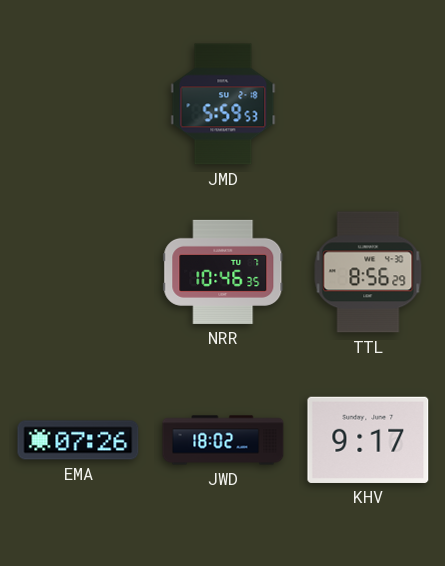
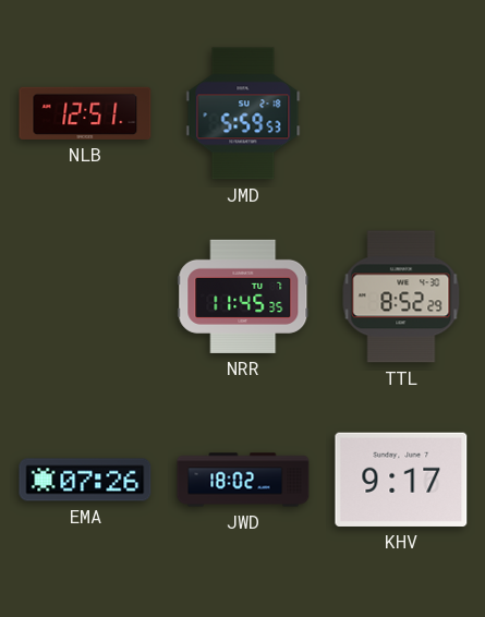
NLB: none -> 12:51
NRR: 10:46 -> 11:45
TTL: 8:56 -> 8:52
